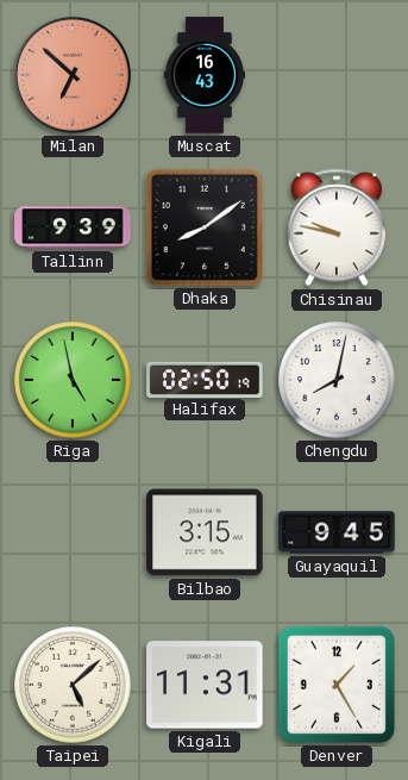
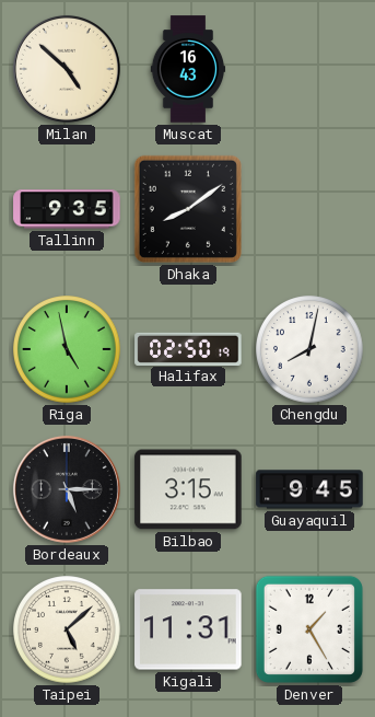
Milan: 6:52 -> 4:52
Milan dial: salmon -> cream
Tallinn: 9:39 -> 9:35
Chisinau: 9:47 -> none
Bordeaux: none -> 5:15
